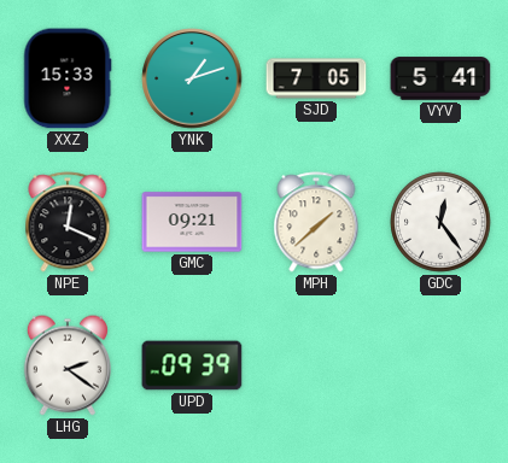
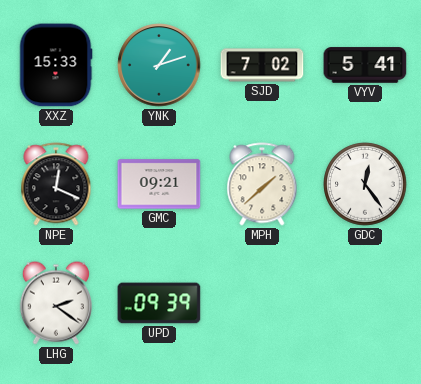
SJD: 7:05 -> 7:02
